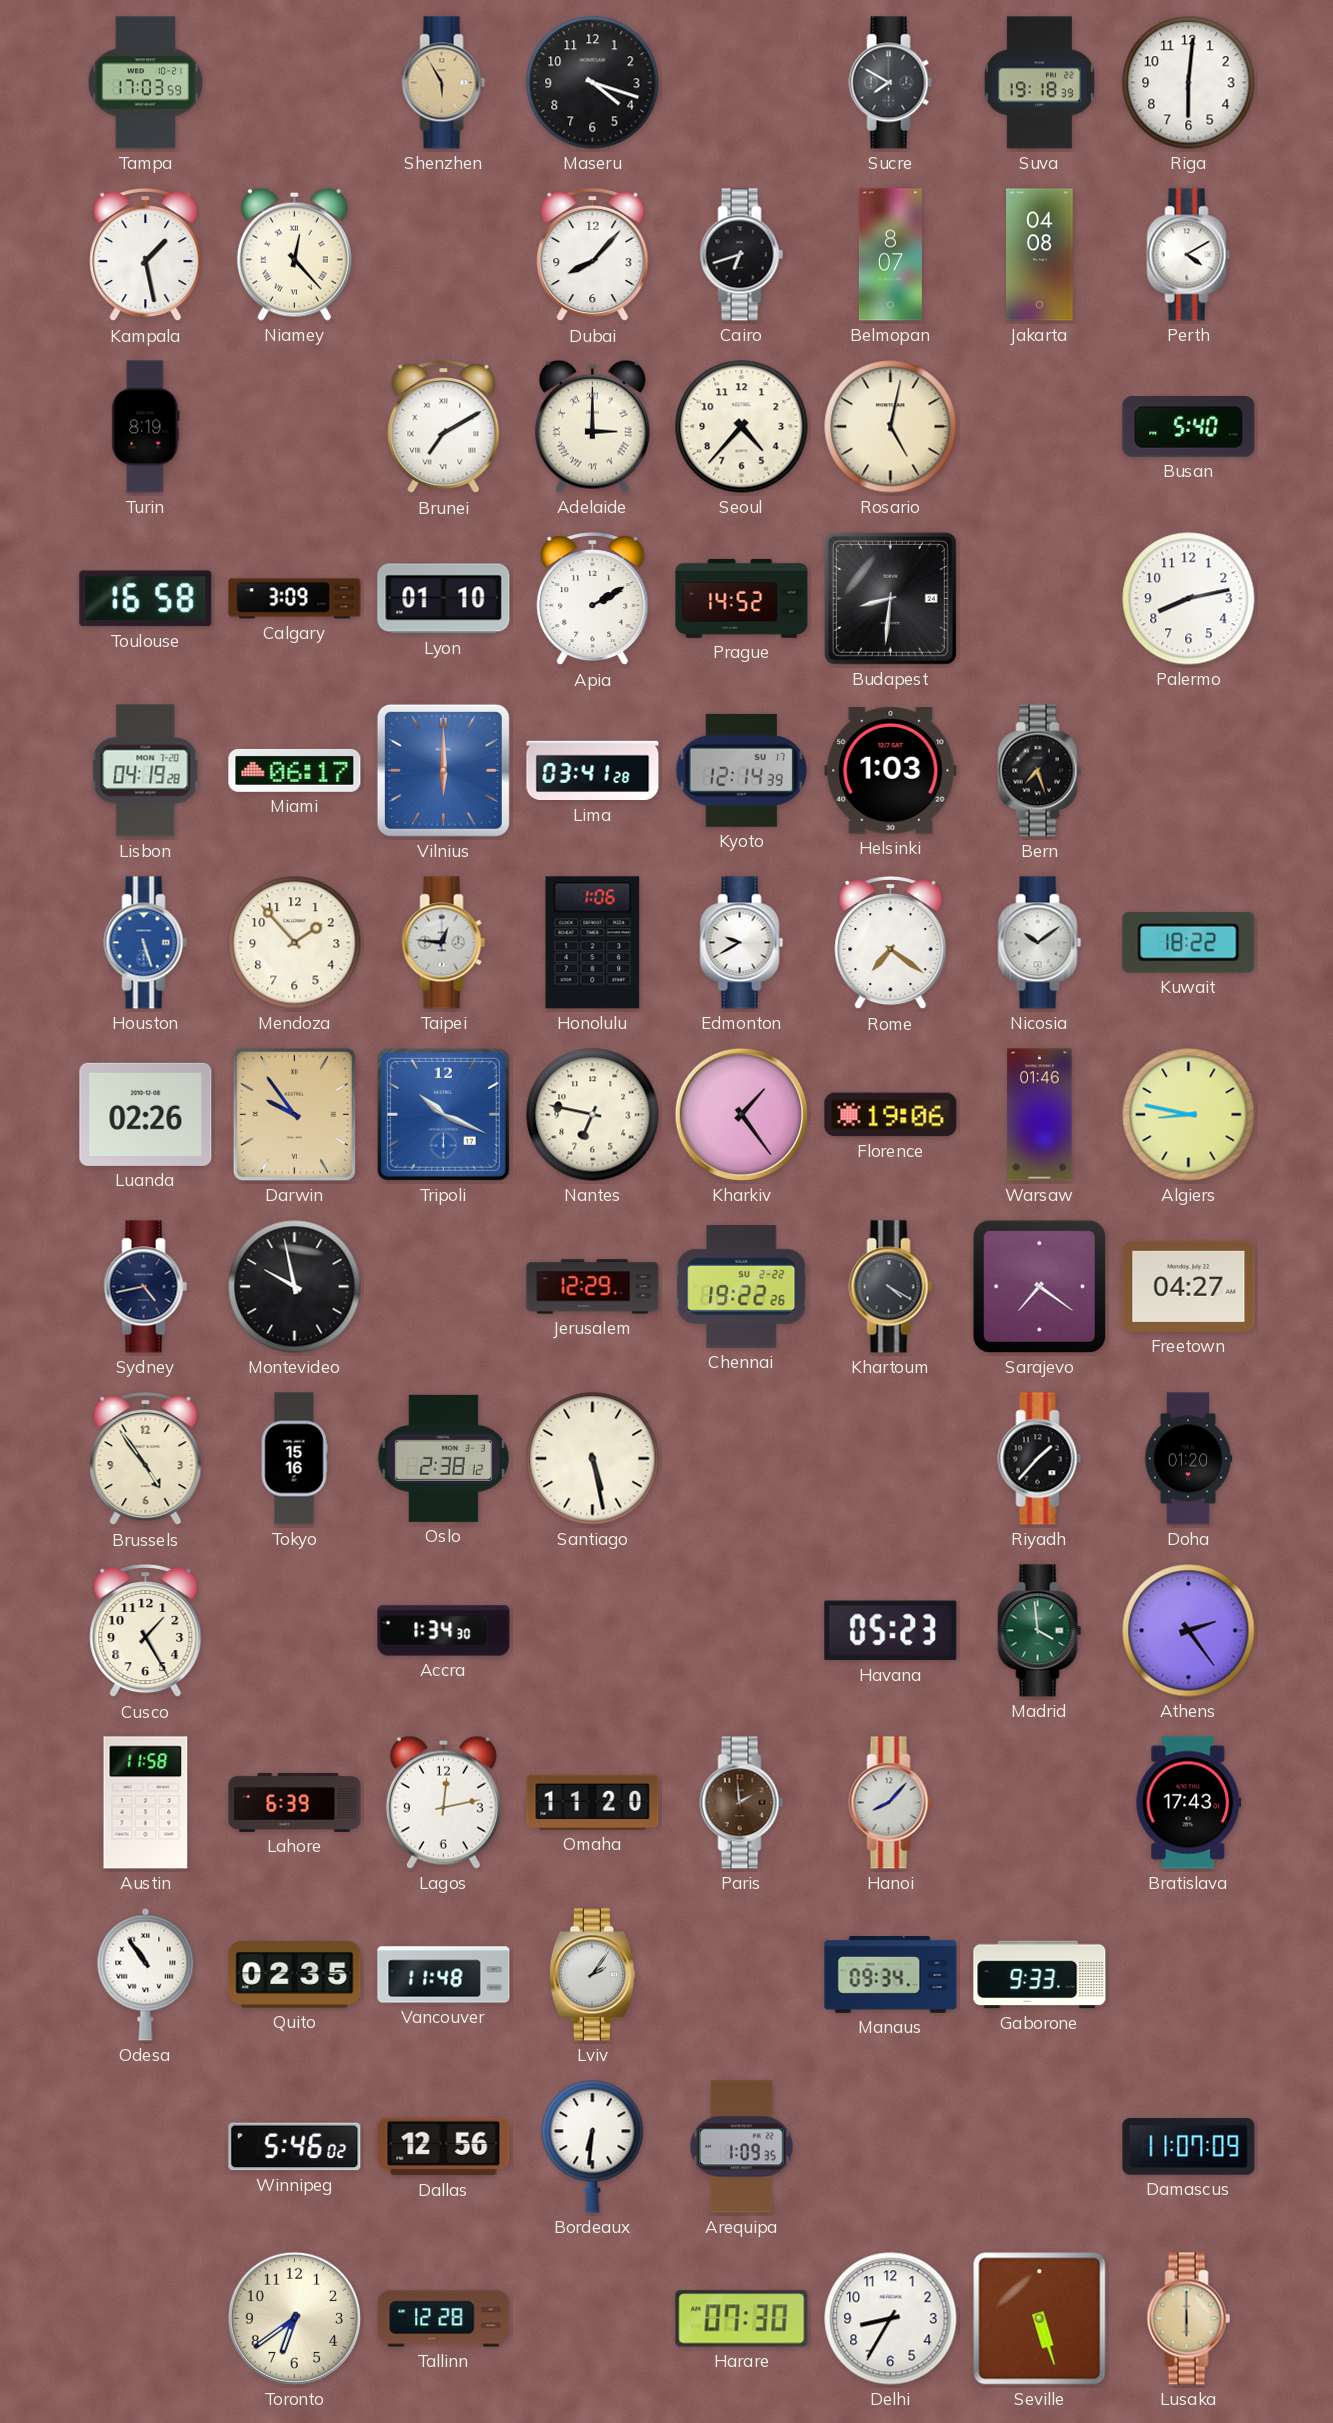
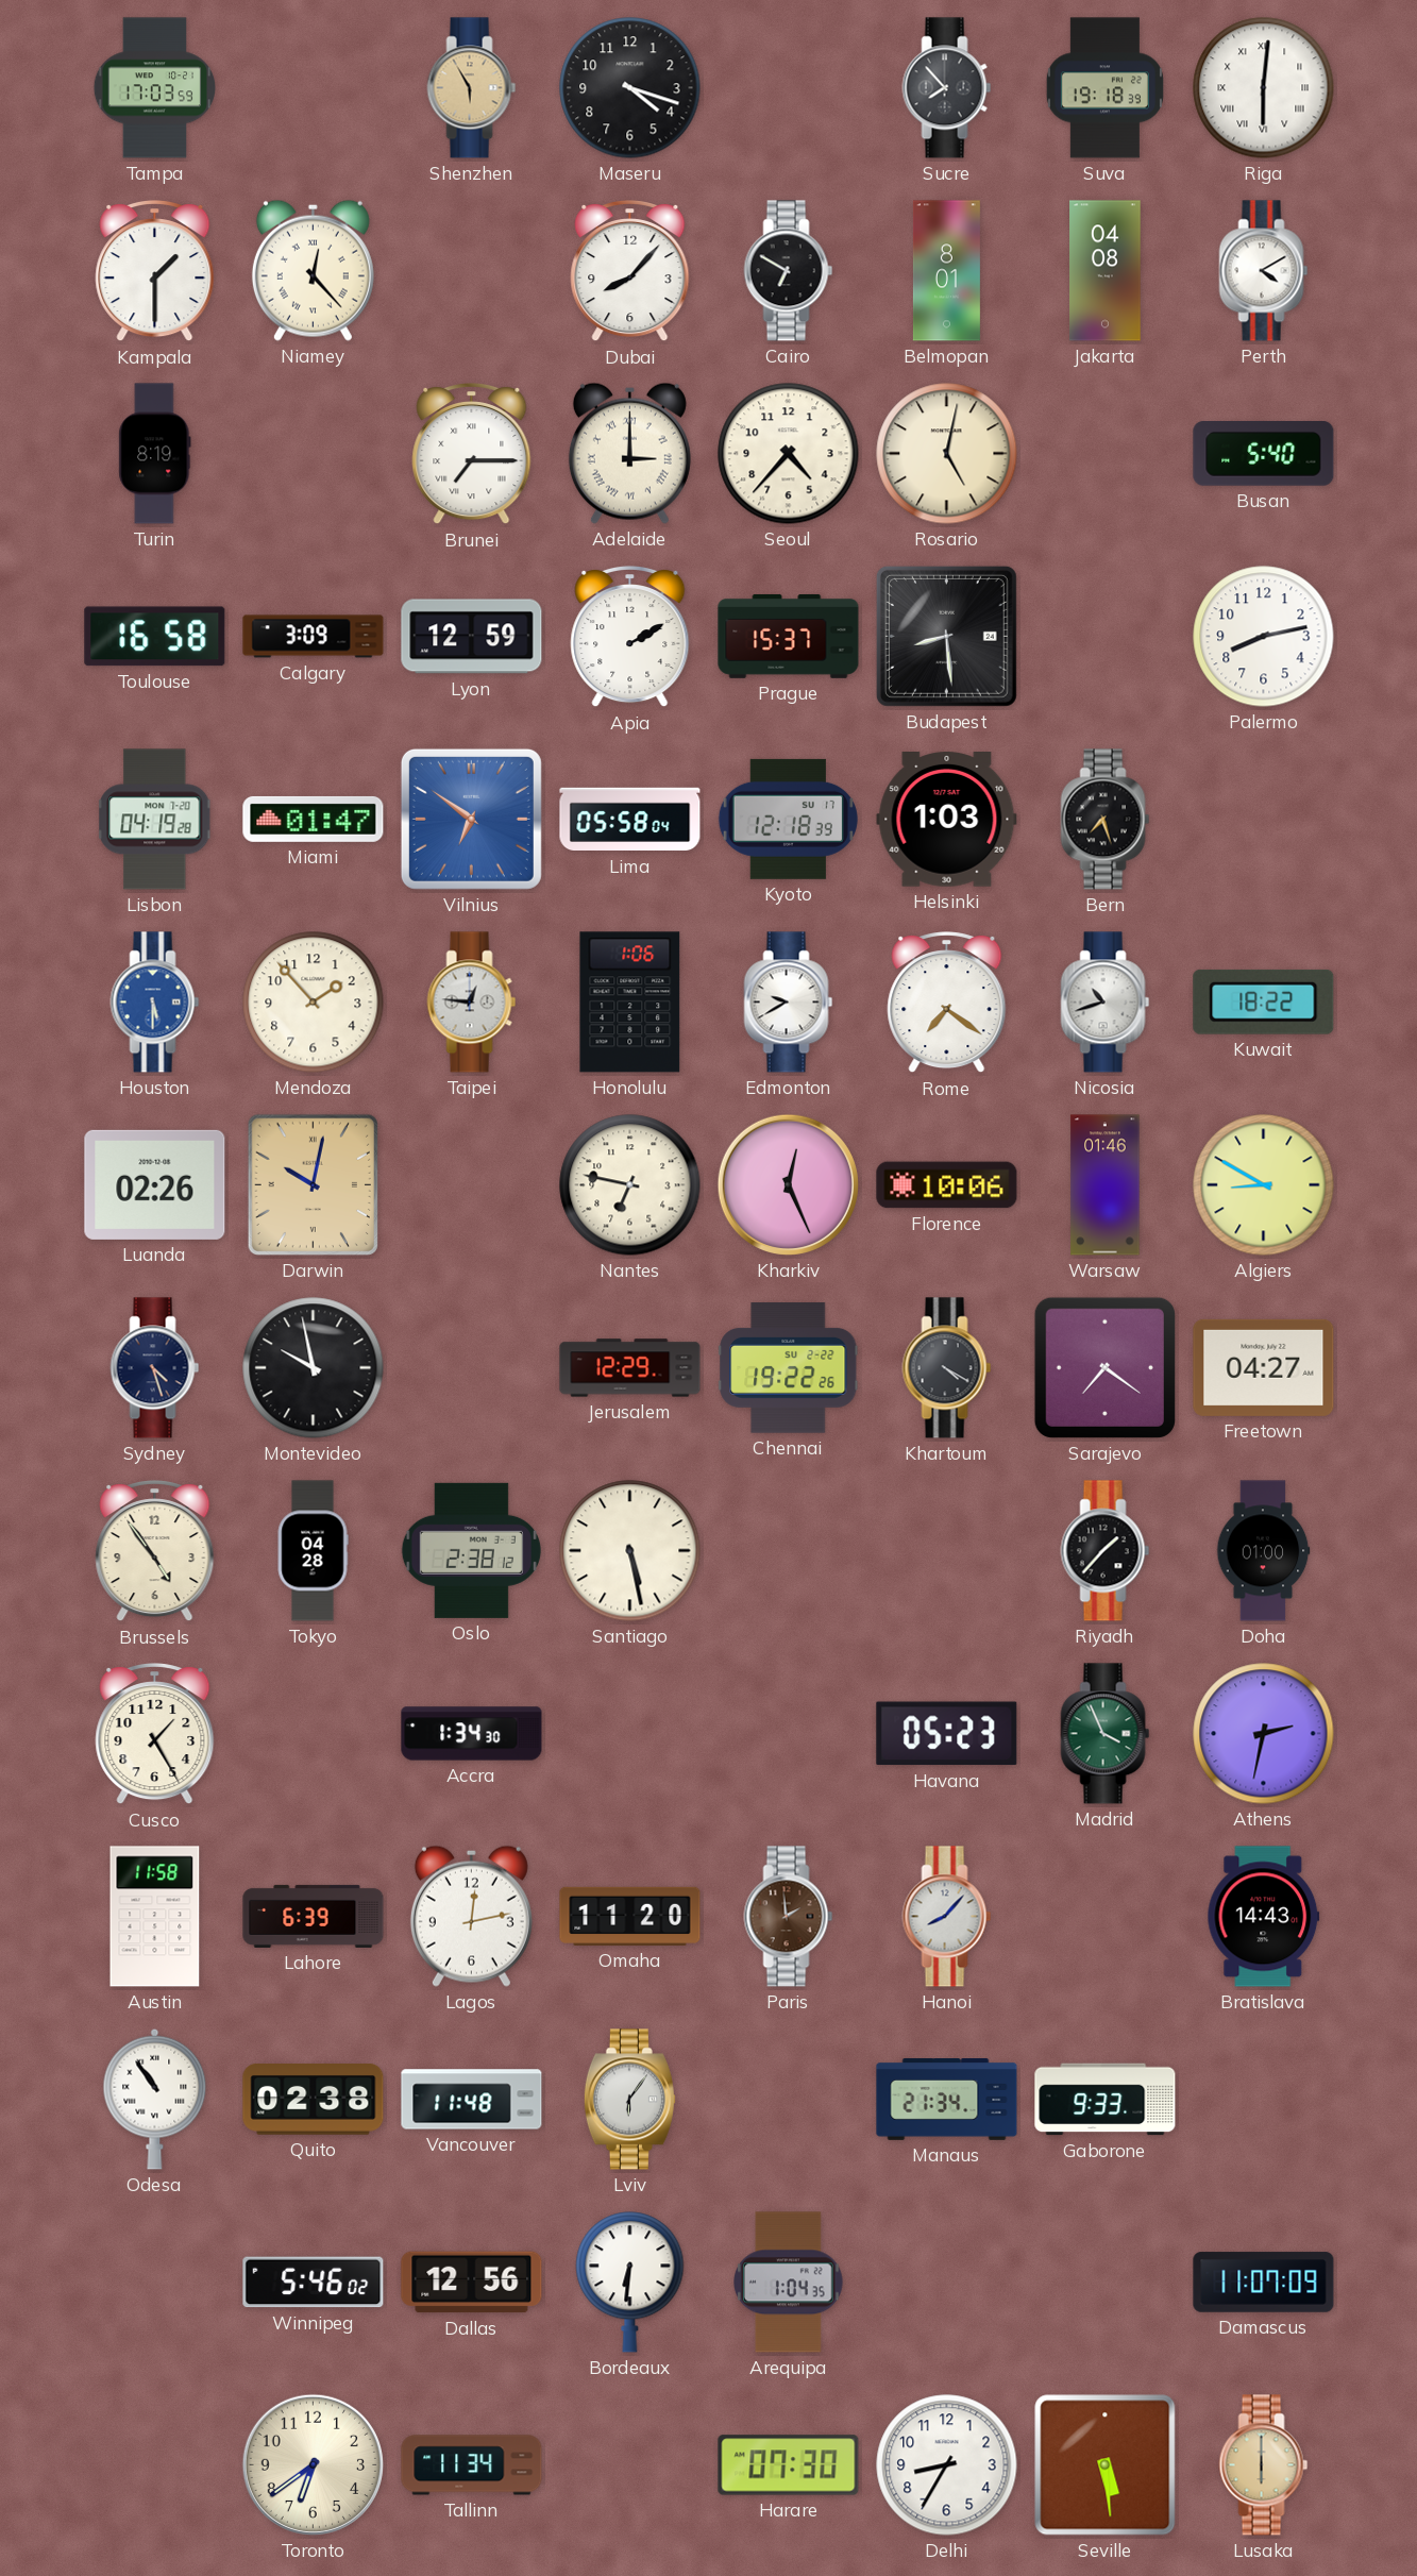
Sucre: 7:50 -> 7:53
Riga numerals: Arabic -> Roman
Kampala: 1:28 -> 1:30
Cairo: 6:42 -> 6:50
Belmopan: 8:07 -> 8:01
Brunei: 7:10 -> 7:15
Lyon: 01:10 -> 12:59
Prague: 14:52 -> 15:37
Budapest: 8:31 -> 8:29
Miami: 06:17 -> 01:47
Vilnius: 6:00 -> 6:51
Lima: 03:41 -> 05:58
Kyoto: 12:14 -> 12:18
Houston: 5:27 -> 5:30
Nicosia: 10:09 -> 10:42
Darwin: 9:54 -> 10:02
Tripoli: 10:19 -> none
Kharkiv: 1:24 -> 12:26
Florence: 19:06 -> 10:06
Algiers: 8:47 -> 8:50
Sydney: 4:43 -> 4:27
Tokyo: 15:16 -> 04:28
Doha: 01:20 -> 01:00
Madrid: 3:59 -> 3:56
Athens: 2:24 -> 2:32
Bratislava: 17:43 -> 14:43
Quito: 02:35 -> 02:38
Lviv: 2:06 -> 6:06
Manaus: 09:34 -> 21:34
Arequipa: 1:09 -> 1:04
Tallinn: 12:28 -> 11:34
Seville: 5:27 -> 5:29
